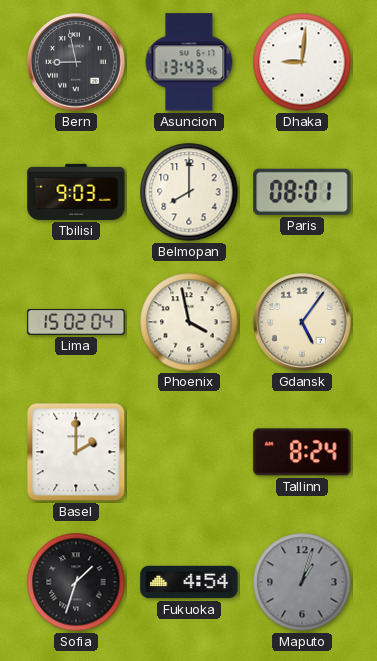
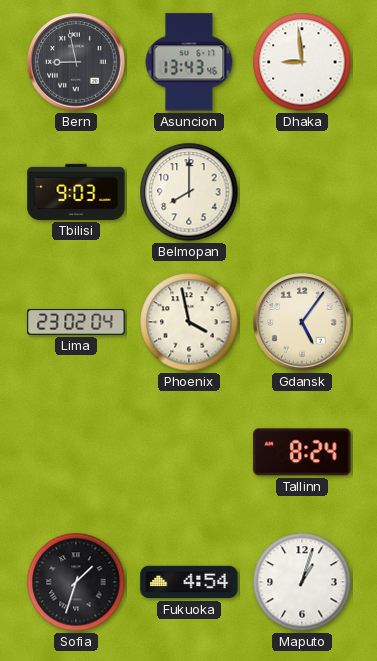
Dhaka: 9:01 -> 8:59
Paris: 08:01 -> none
Lima: 15:02 -> 23:02
Basel: 2:00 -> none
Maputo dial: grey -> white
